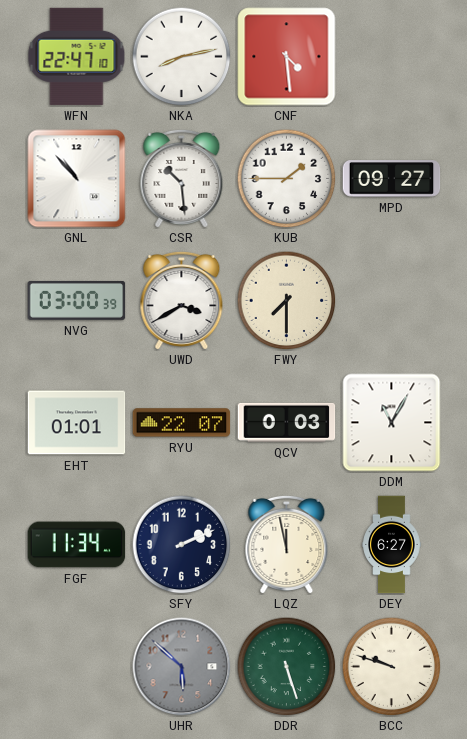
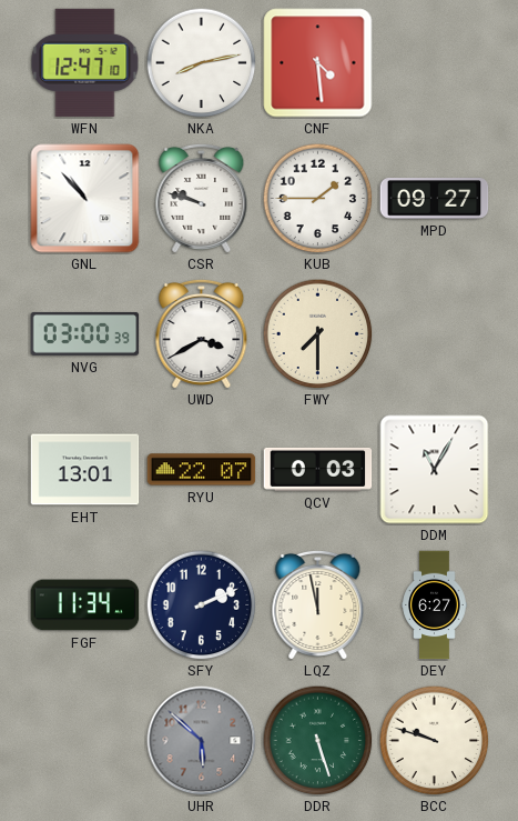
WFN: 22:47 -> 12:47
CSR: 10:29 -> 9:48
EHT: 01:01 -> 13:01
